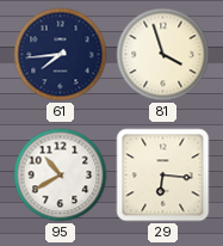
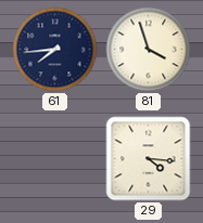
95: 10:40 -> none
29: 6:16 -> 4:16
